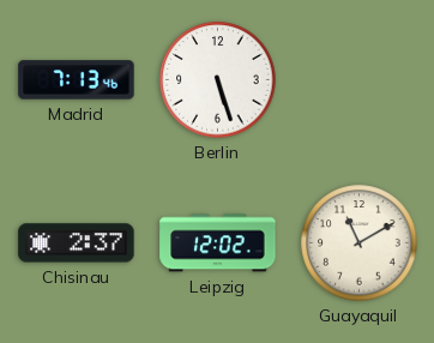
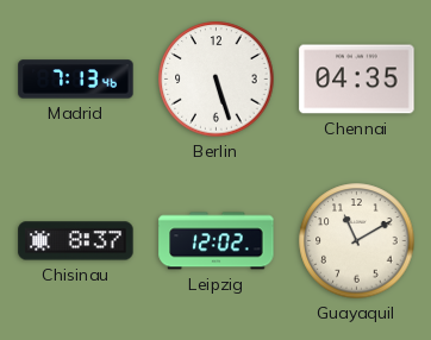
Chennai: none -> 04:35
Chisinau: 2:37 -> 8:37
